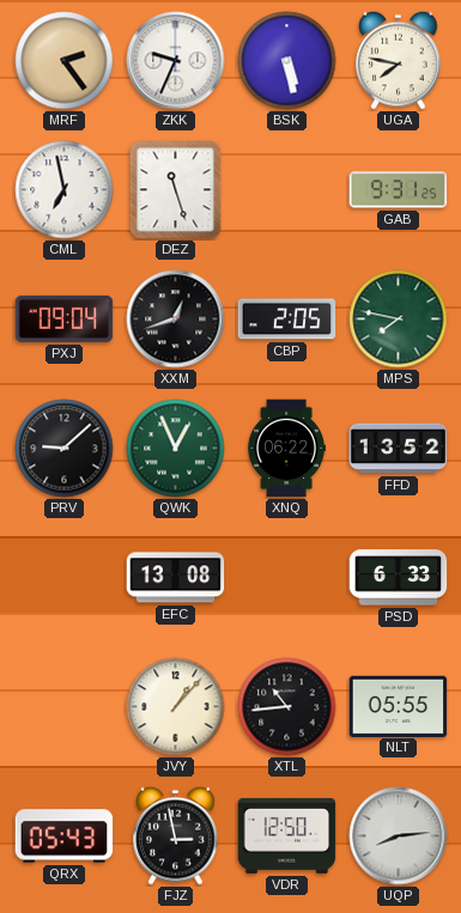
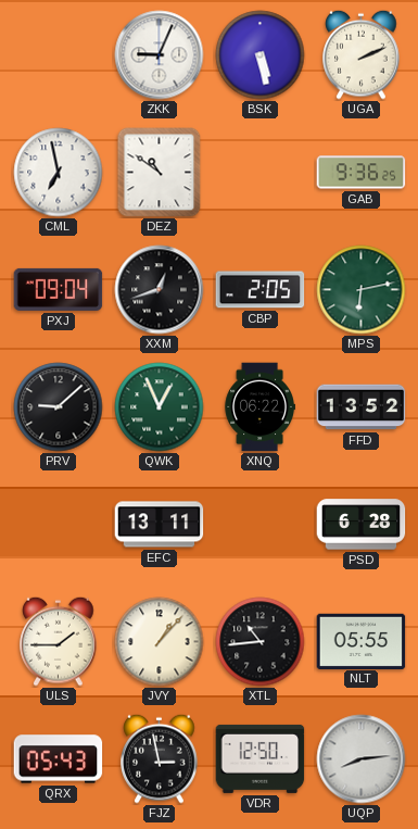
MRF: 2:24 -> none
ZKK: 9:34 -> 9:04
UGA: 7:47 -> 2:11
DEZ: 11:27 -> 10:51
GAB: 9:31 -> 9:36
MPS: 7:47 -> 6:13
EFC: 13:08 -> 13:11
PSD: 6:33 -> 6:28
ULS: none -> 1:45
